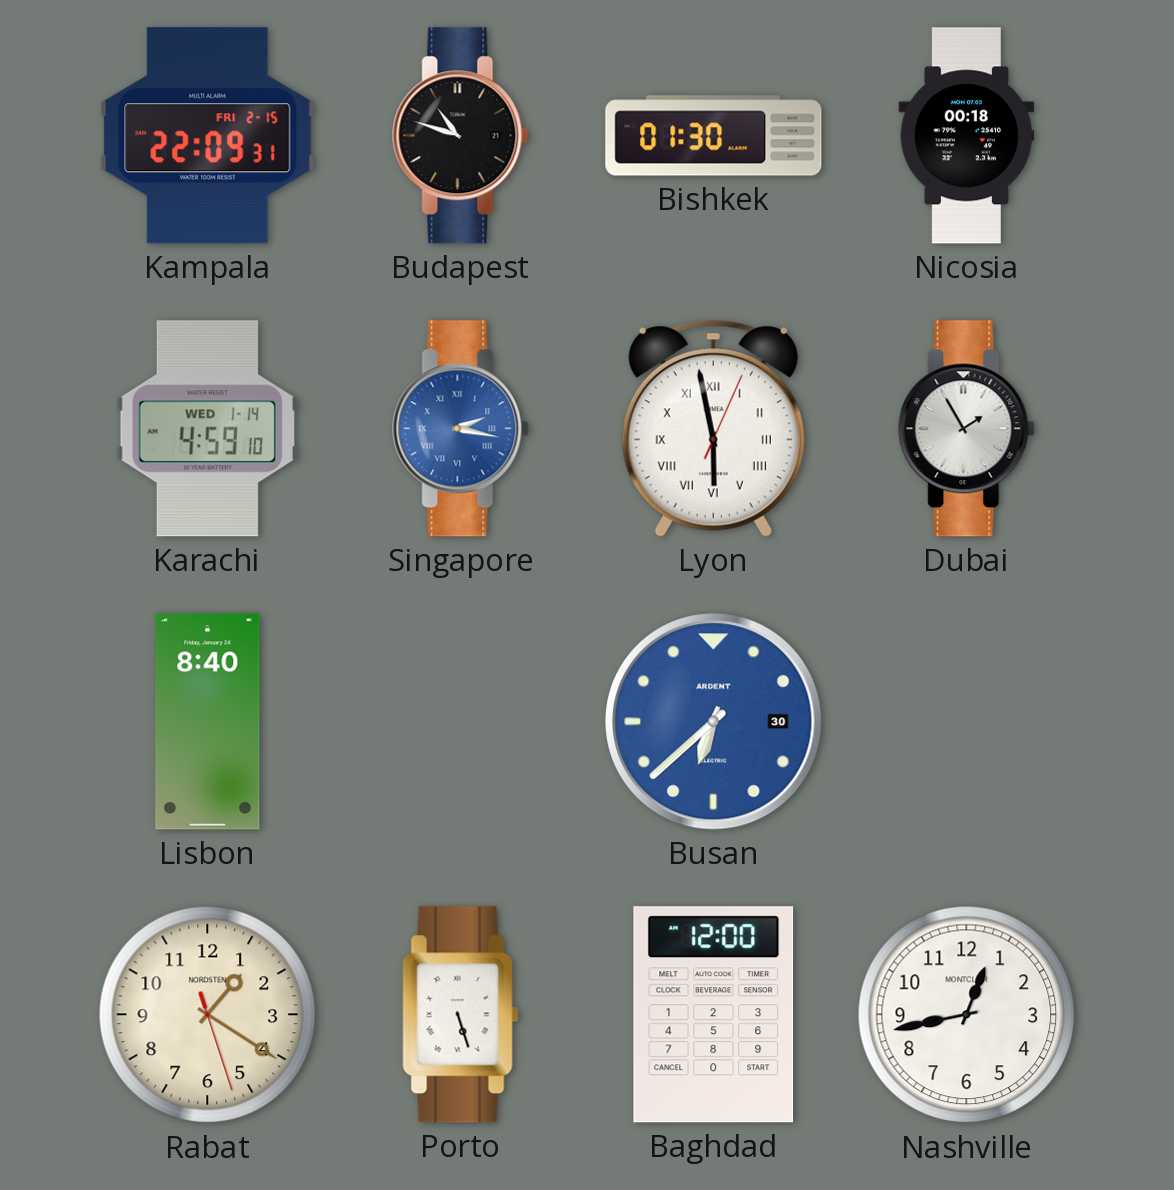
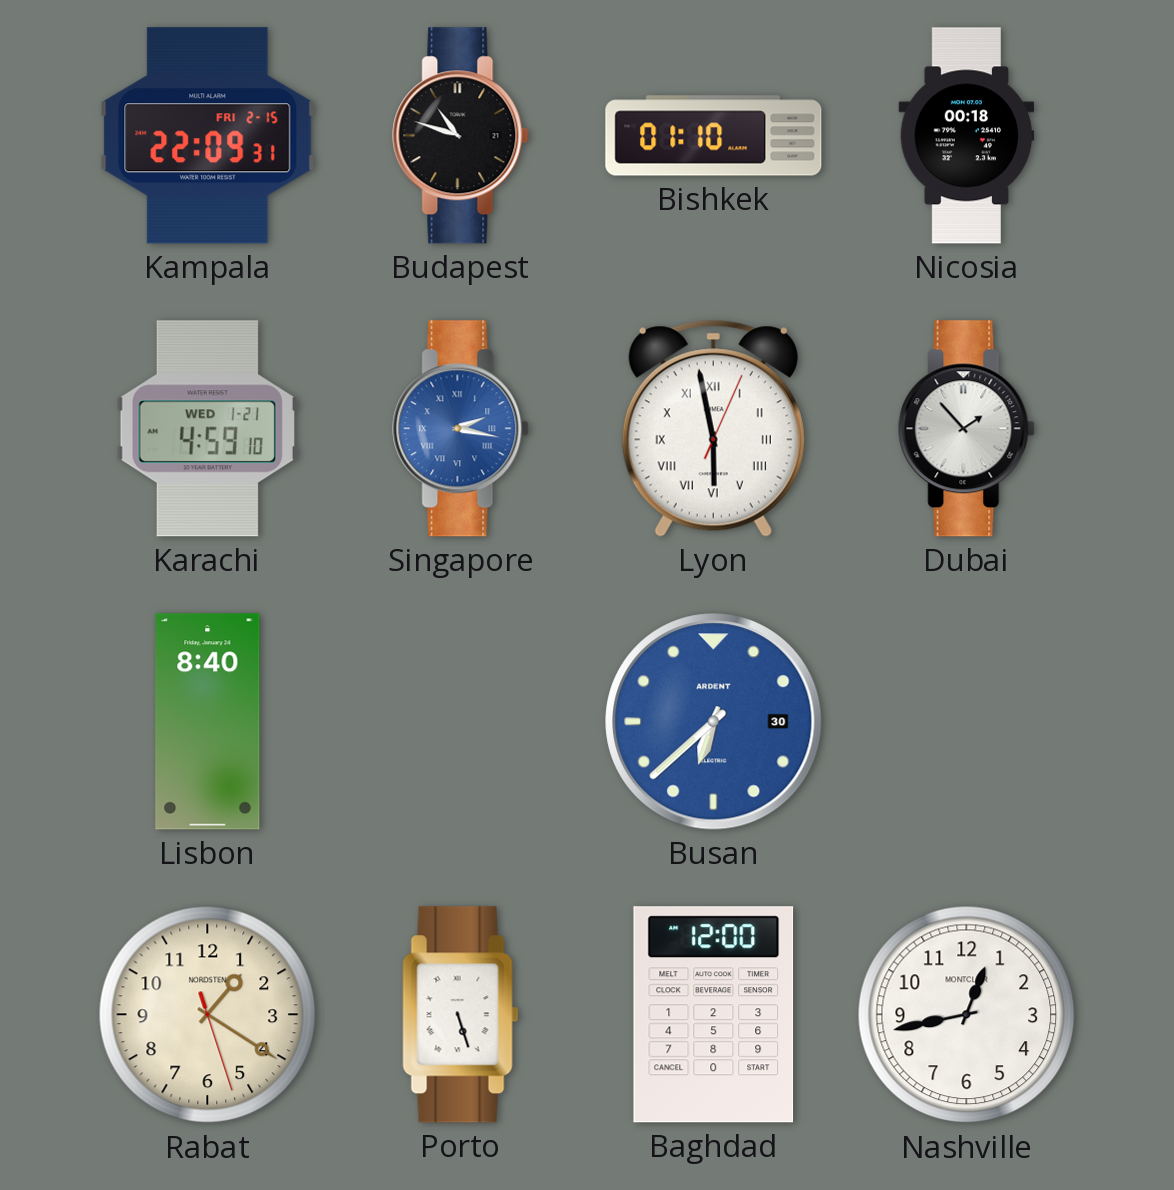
Bishkek: 01:30 -> 01:10
Karachi date: WED 1-14 -> WED 1-21
Dubai: 1:55 -> 1:53
